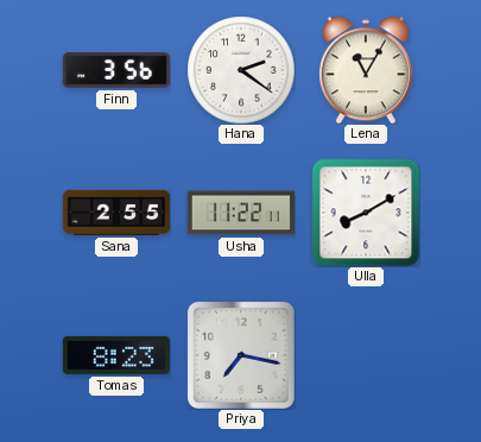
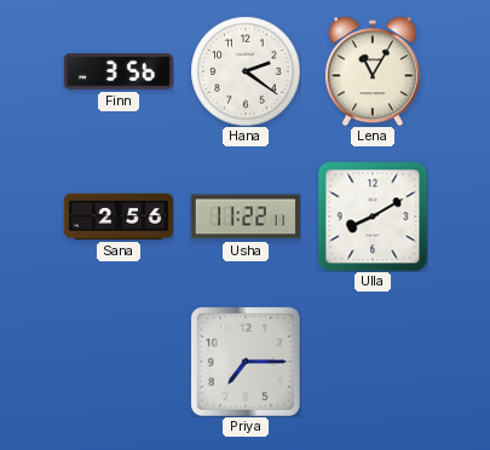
Sana: 2:55 -> 2:56
Tomas: 8:23 -> none
Priya: 7:17 -> 7:15
